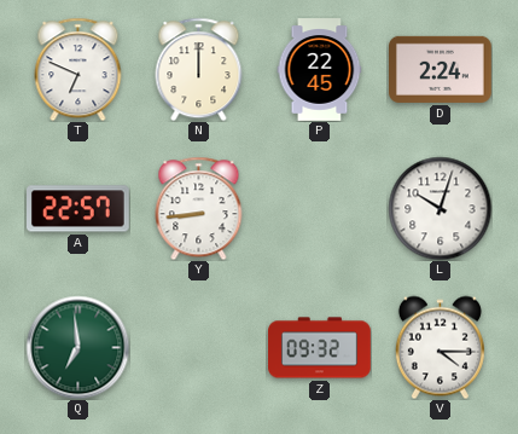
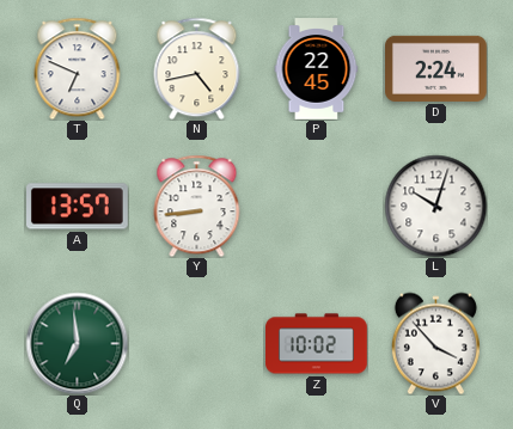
N: 12:00 -> 4:43
A: 22:57 -> 13:57
Z: 09:32 -> 10:02
V: 4:15 -> 3:53
